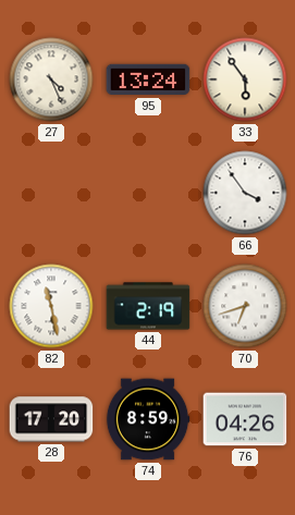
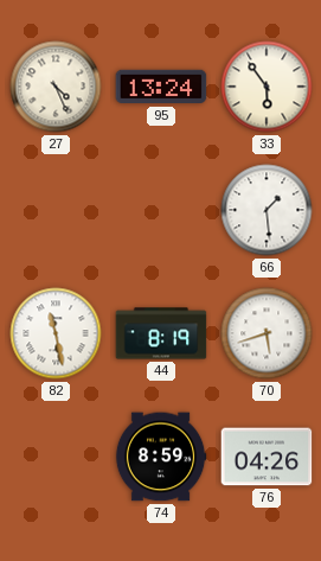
66: 3:54 -> 1:29
44: 2:19 -> 8:19
70: 6:42 -> 5:42
28: 17:20 -> none
